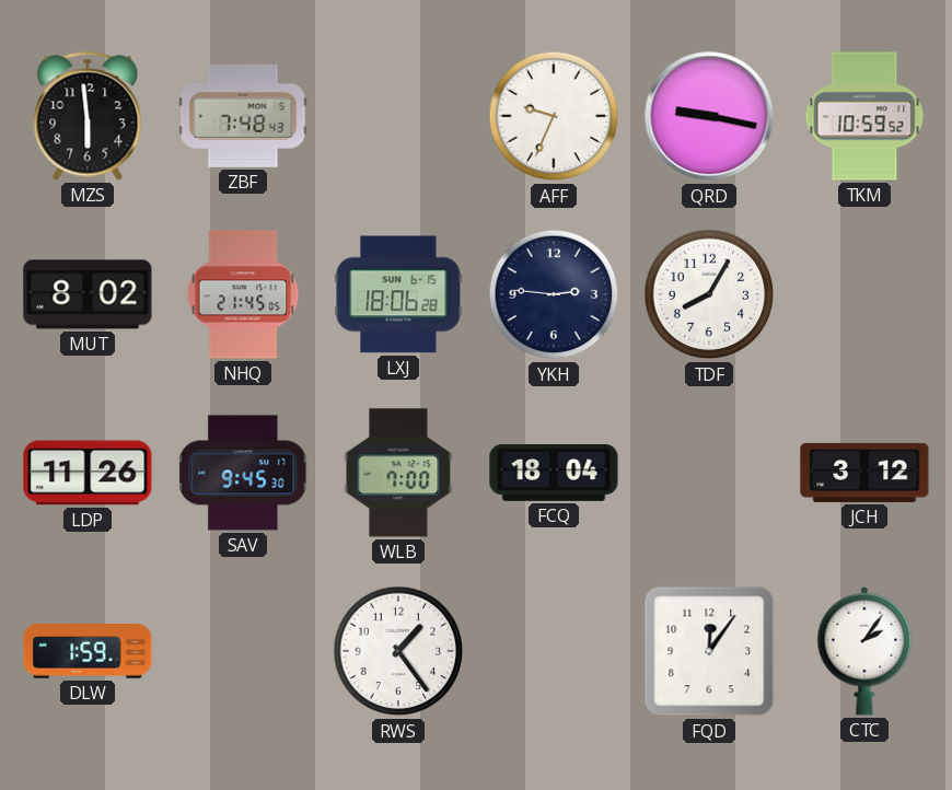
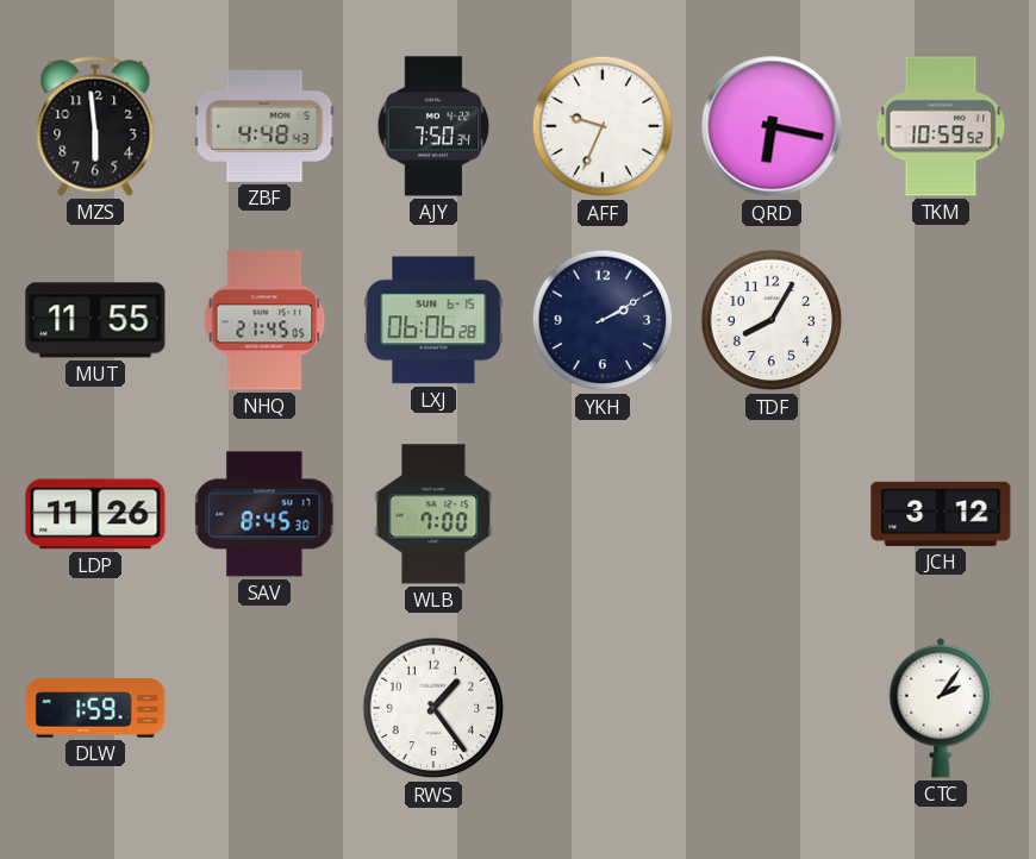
ZBF: 7:48 -> 4:48
AJY: none -> 7:50
QRD: 9:17 -> 6:17
MUT: 8:02 -> 11:55
LXJ: 18:06 -> 06:06
YKH: 2:46 -> 2:10
SAV: 9:45 -> 8:45
FCQ: 18:04 -> none
FQD: 12:06 -> none
